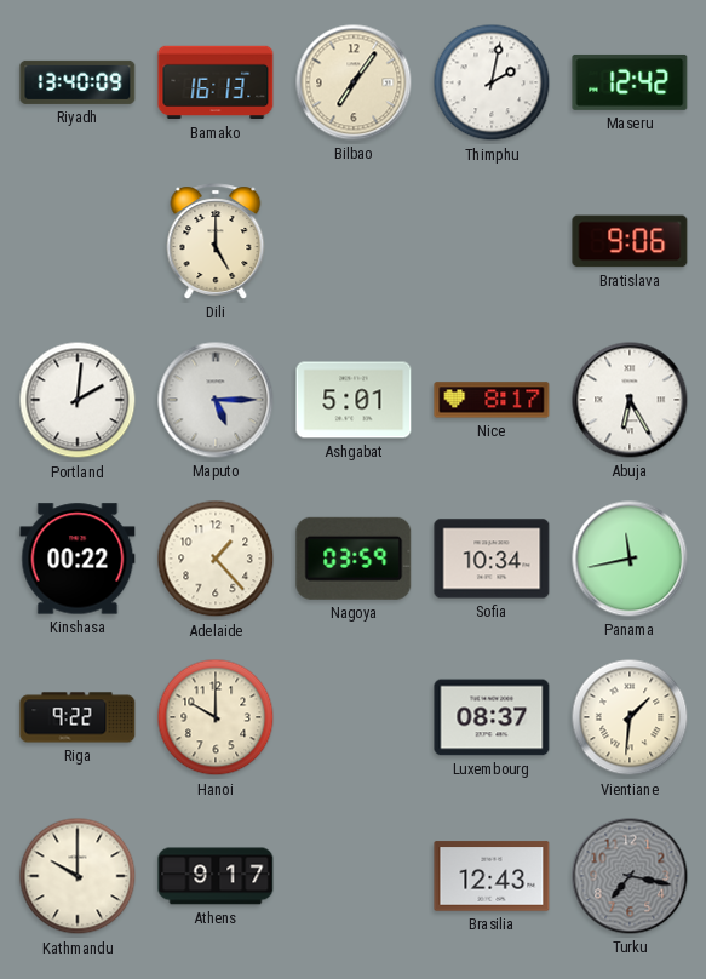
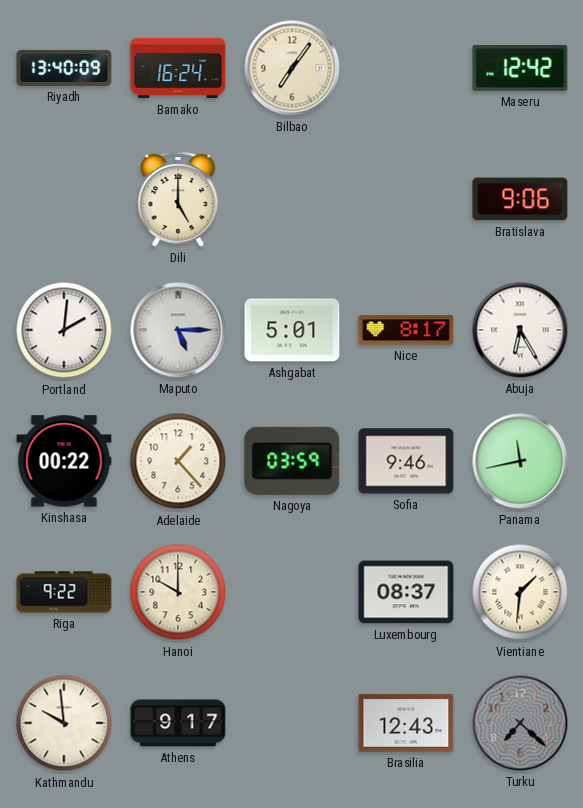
Bamako: 16:13 -> 16:24
Thimphu: 2:02 -> none
Sofia: 10:34 -> 9:46
Kathmandu: 10:00 -> 9:59
Turku: 7:17 -> 7:22
